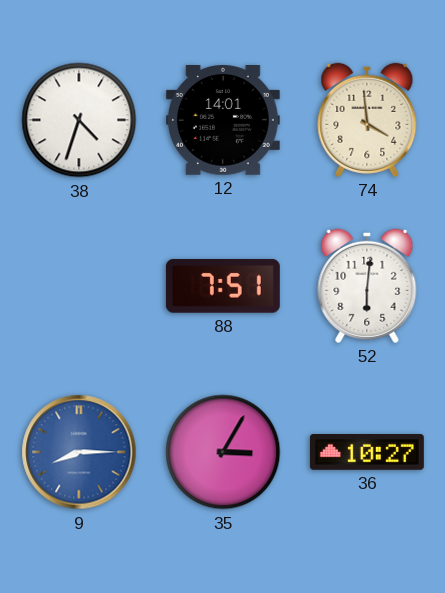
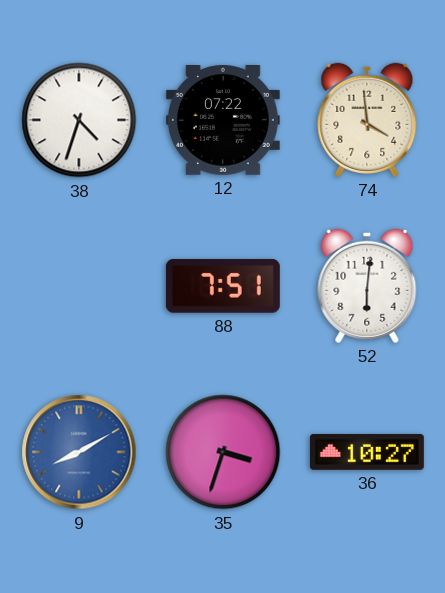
12: 14:01 -> 07:22
9: 8:15 -> 8:10
35: 3:05 -> 3:33
